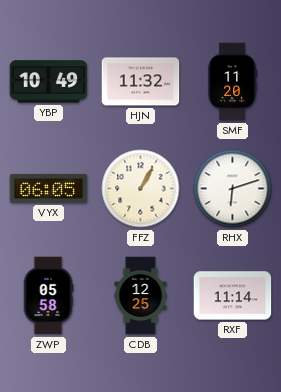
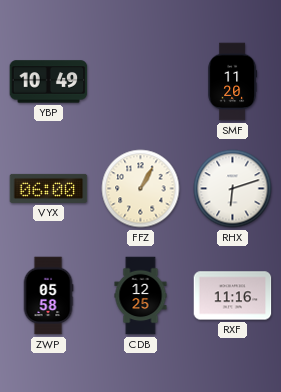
HJN: 11:32 -> none
VYX: 06:05 -> 06:00
RXF: 11:14 -> 11:16
